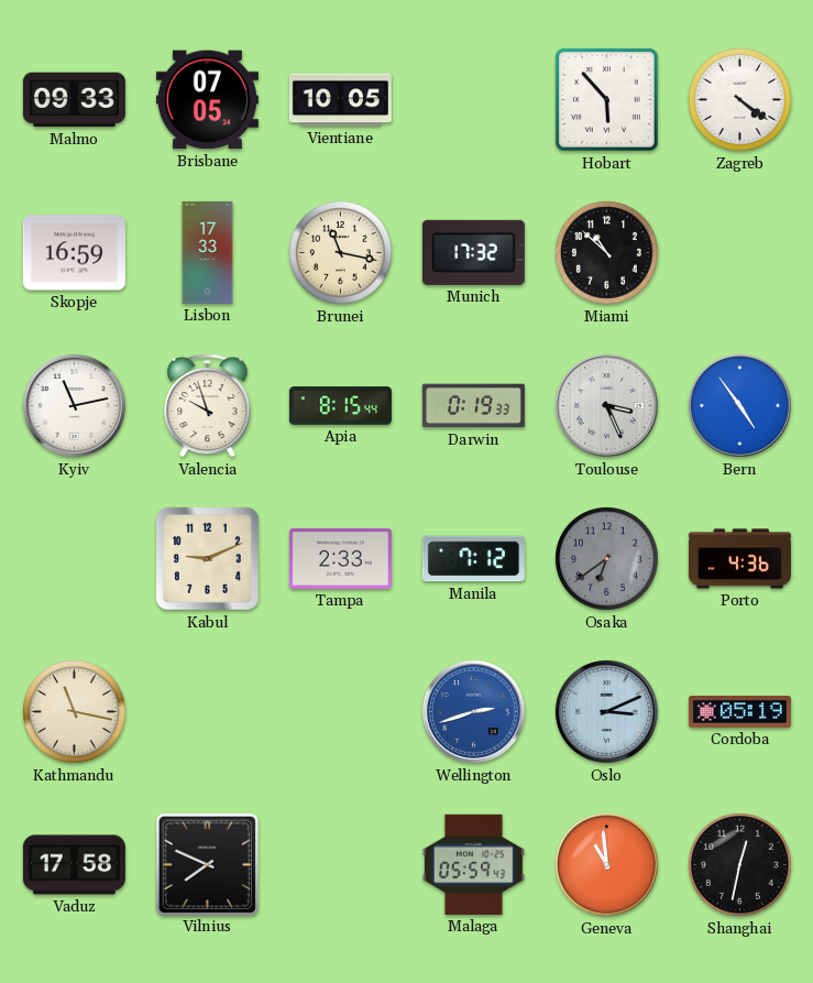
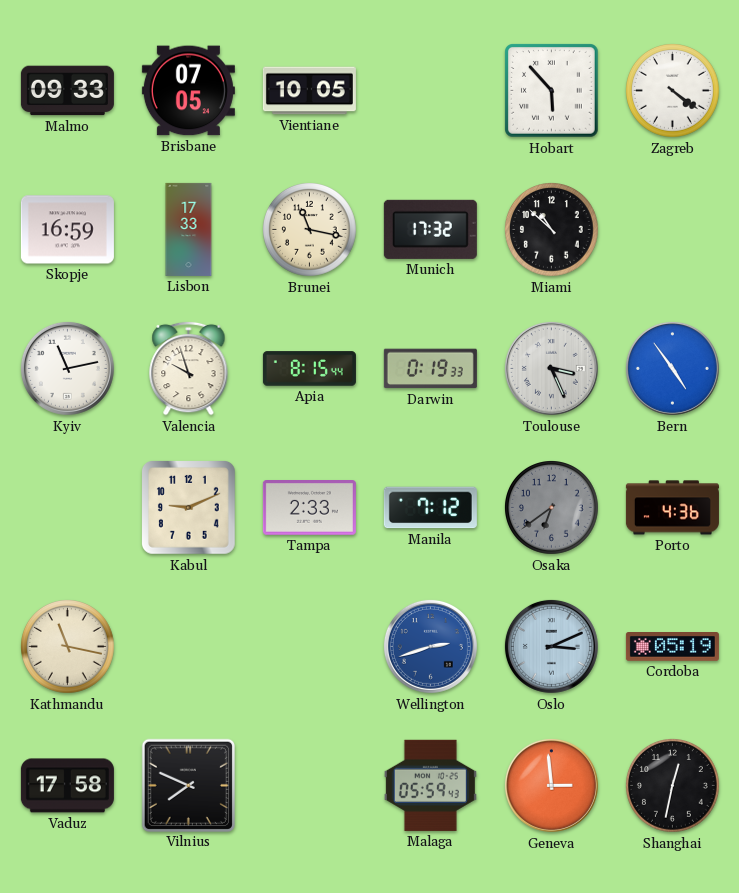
Geneva: 10:59 -> 2:59
